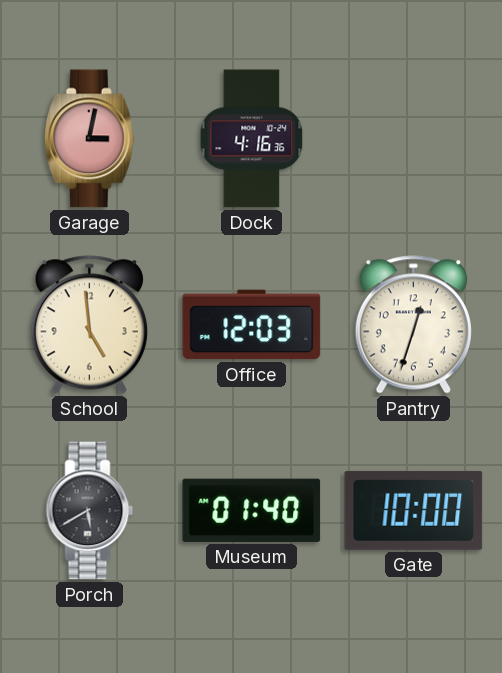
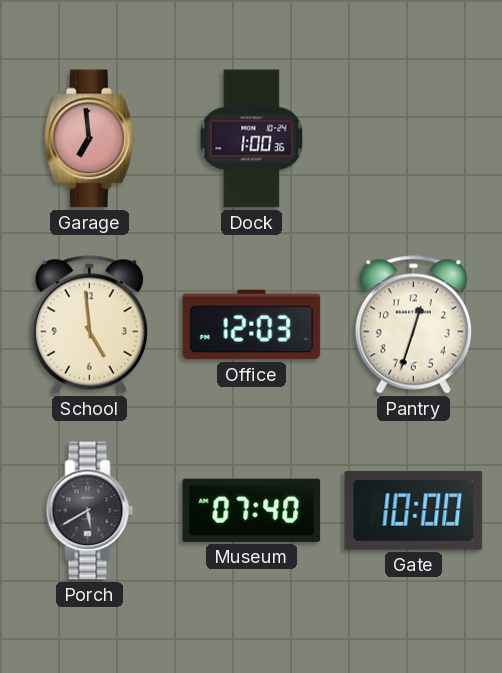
Garage: 3:02 -> 6:59
Dock: 4:16 -> 1:00
Museum: 01:40 -> 07:40
